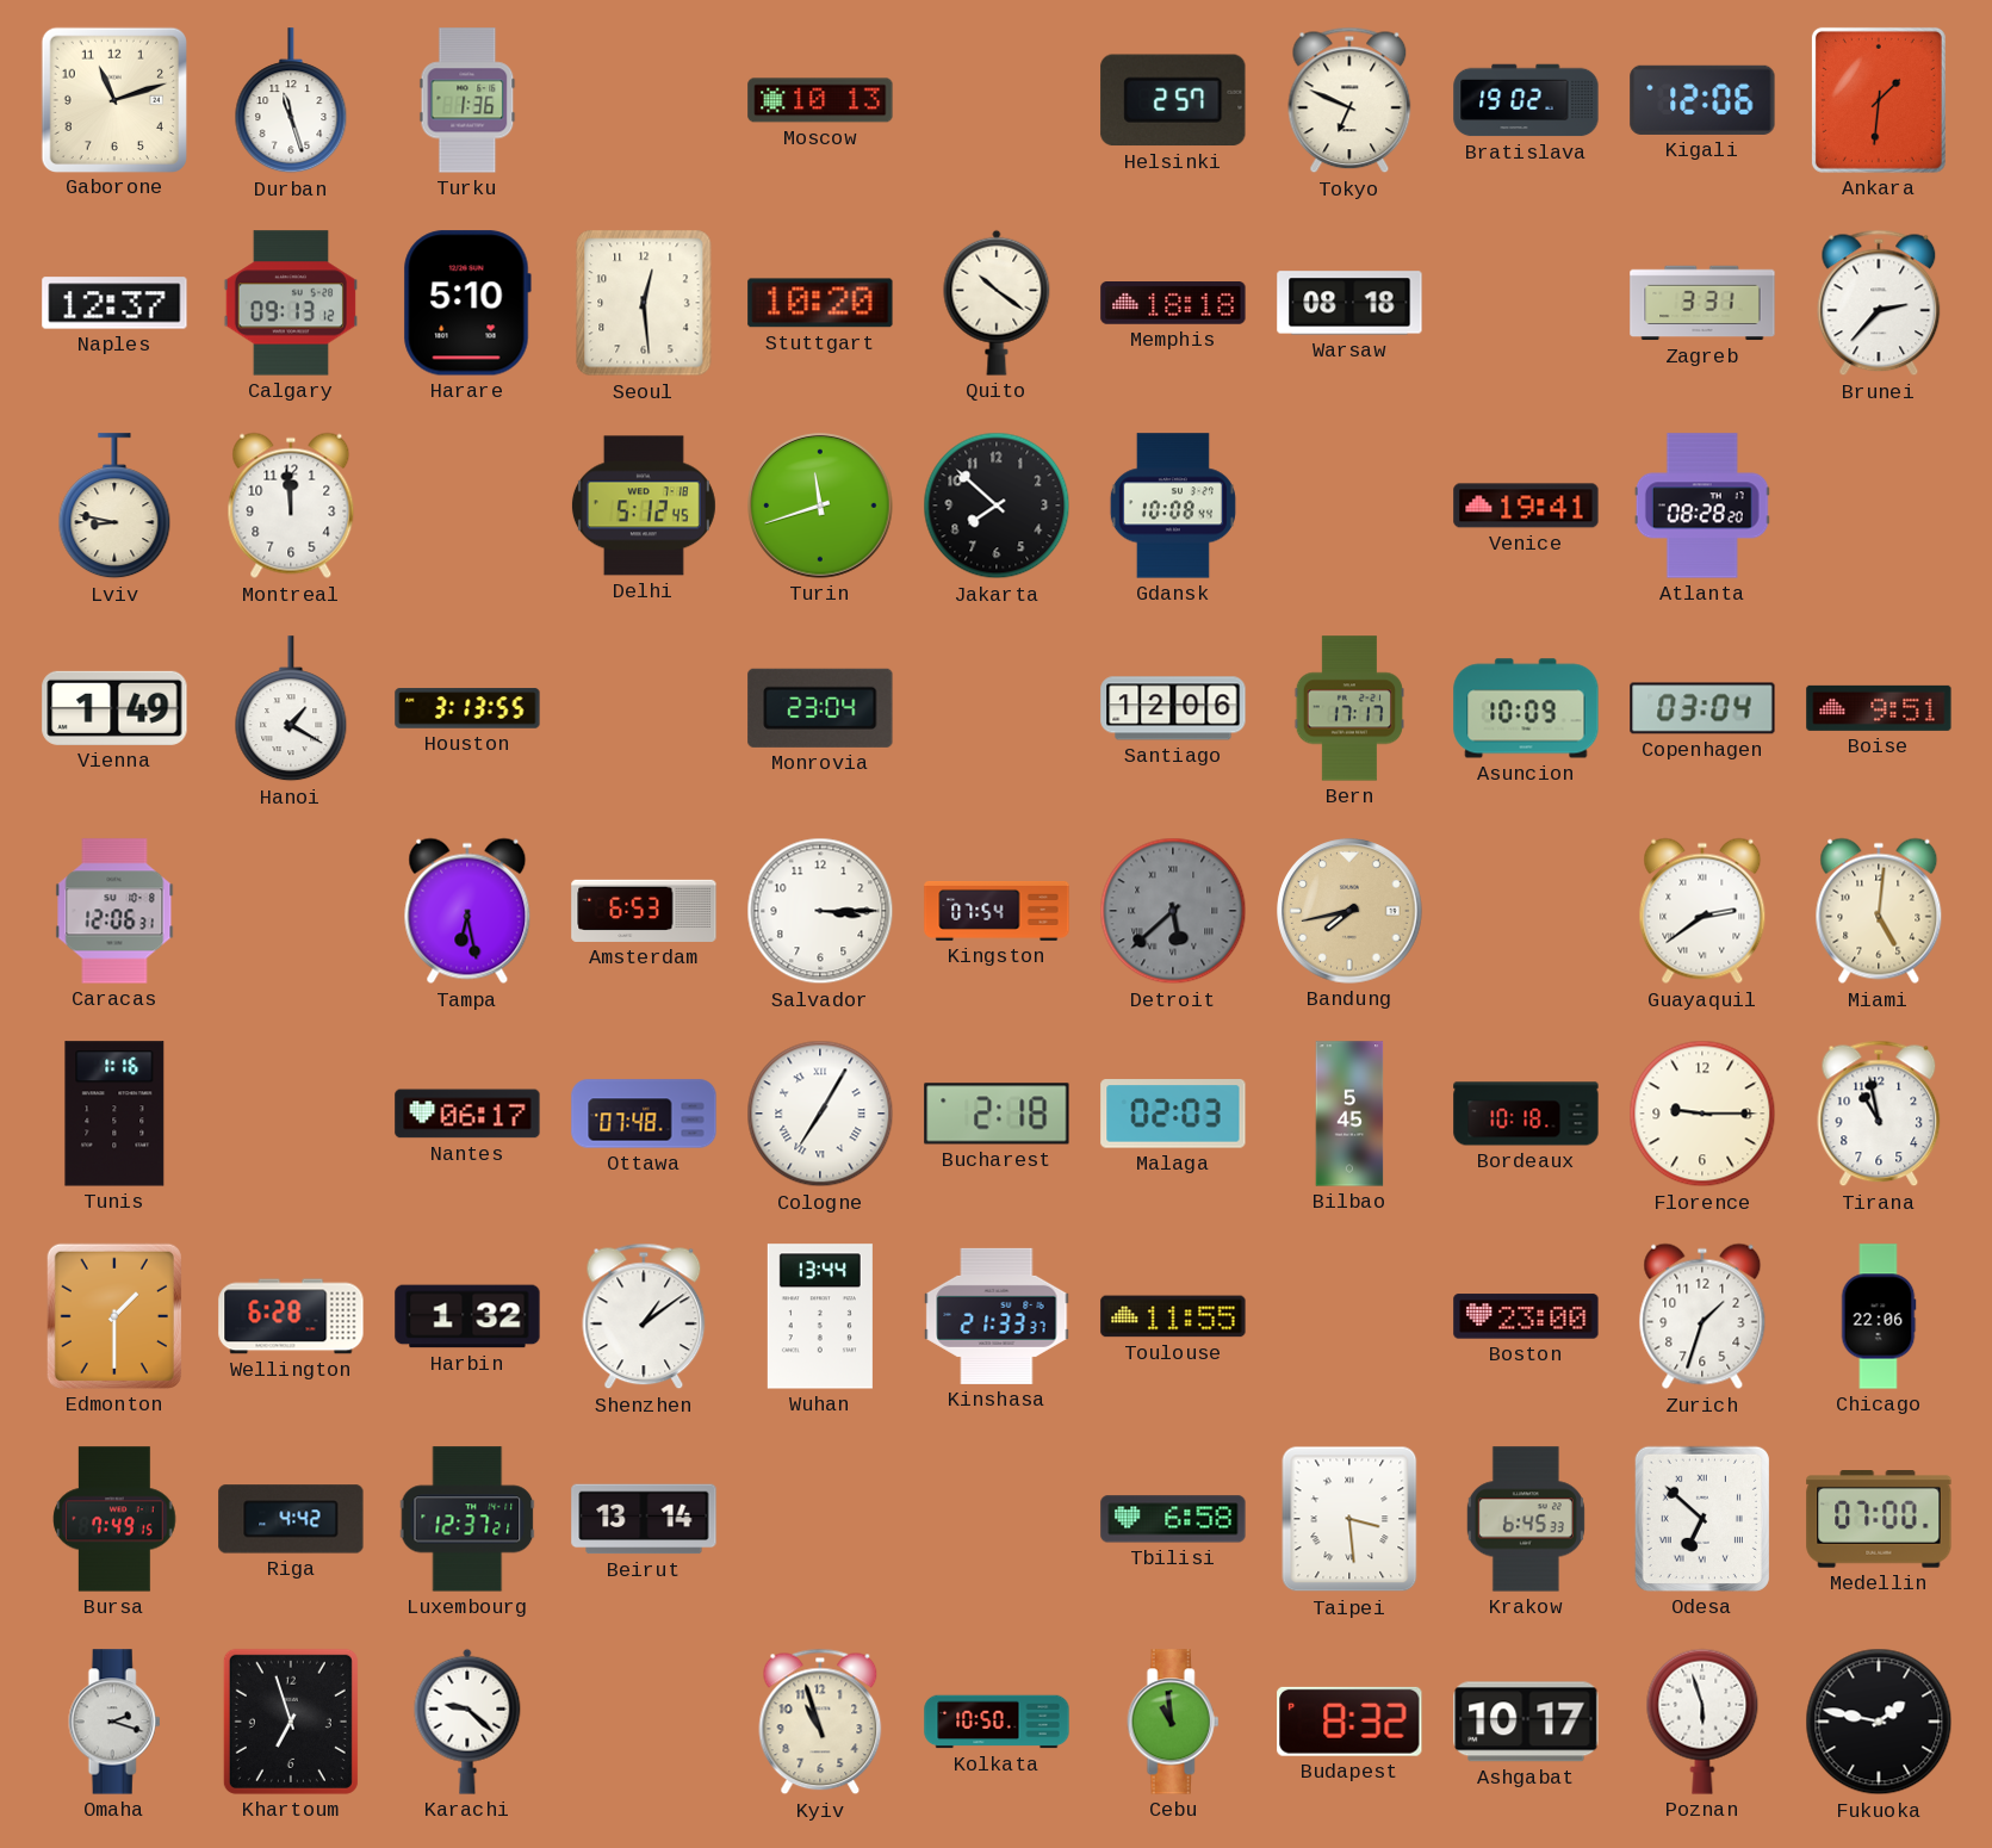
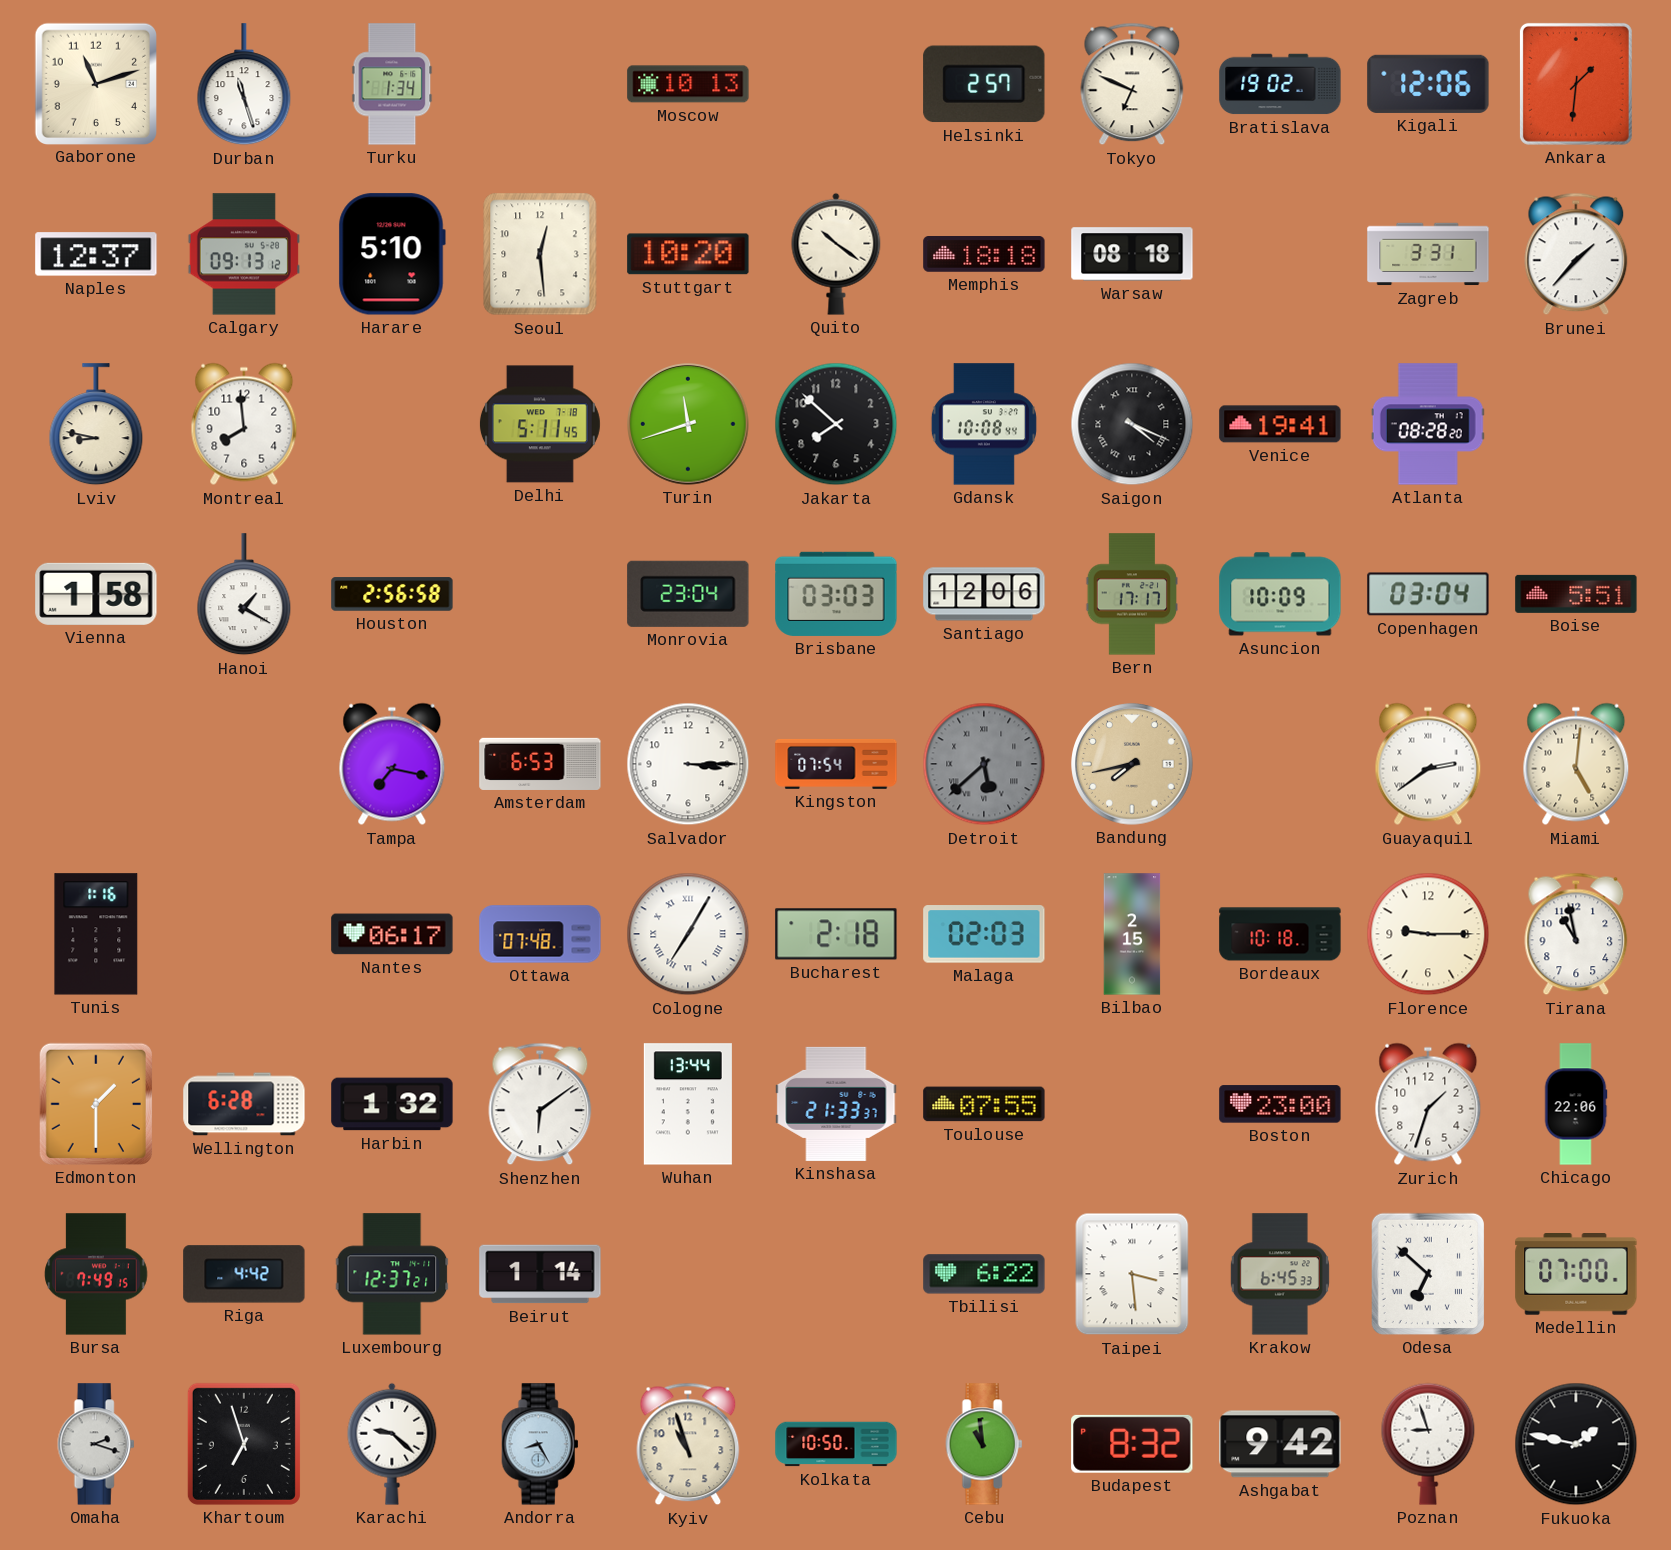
Turku: 1:36 -> 1:34
Brunei: 2:37 -> 1:37
Montreal: 11:59 -> 7:59
Delhi: 5:12 -> 5:11
Saigon: none -> 4:19
Vienna: 1:49 -> 1:58
Houston: 3:13 -> 2:56
Brisbane: none -> 03:03
Boise: 9:51 -> 5:51
Caracas: 12:06 -> none
Tampa: 6:28 -> 7:17
Bilbao: 5:45 -> 2:15
Shenzhen: 1:09 -> 6:09
Toulouse: 11:55 -> 07:55
Beirut: 13:14 -> 1:14
Tbilisi: 6:58 -> 6:22
Andorra: none -> 8:25
Ashgabat: 10:17 -> 9:42
Poznan: 5:57 -> 8:57
